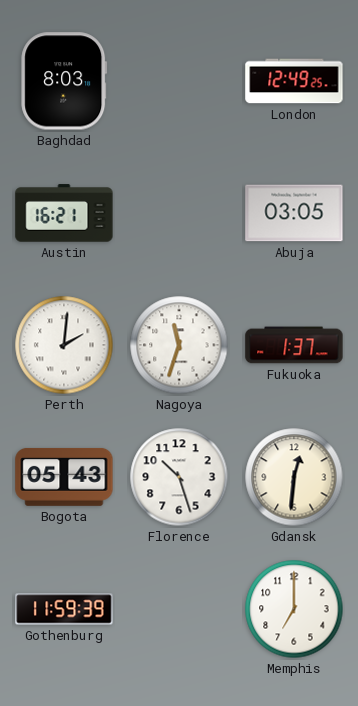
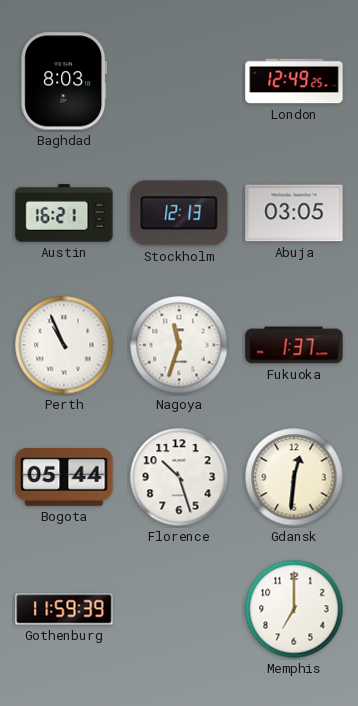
Stockholm: none -> 12:13
Perth: 2:01 -> 10:56
Bogota: 05:43 -> 05:44
